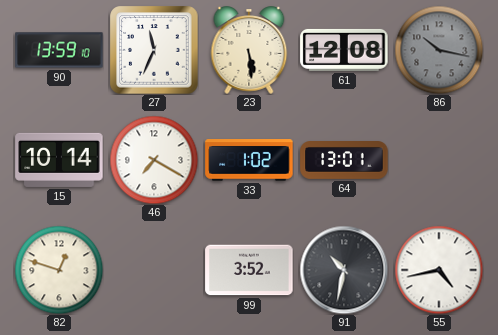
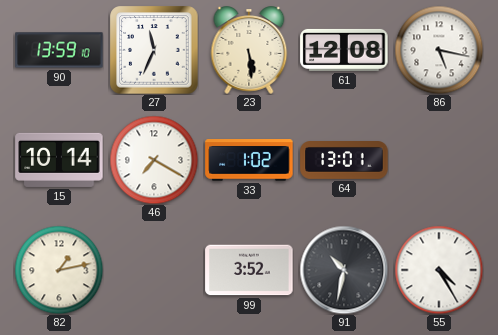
86: 10:17 -> 5:17
86 dial: grey -> white
82: 12:48 -> 1:13
55: 4:43 -> 4:25
